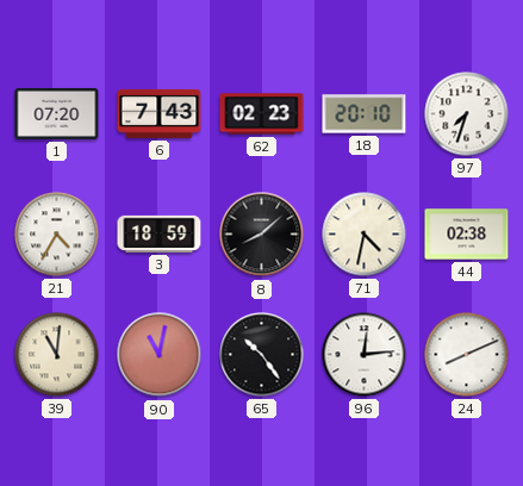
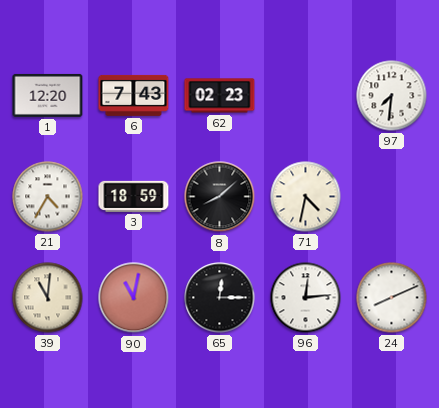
1: 07:20 -> 12:20
18: 20:10 -> none
97: 7:33 -> 7:31
44: 02:38 -> none
65: 10:24 -> 12:15
